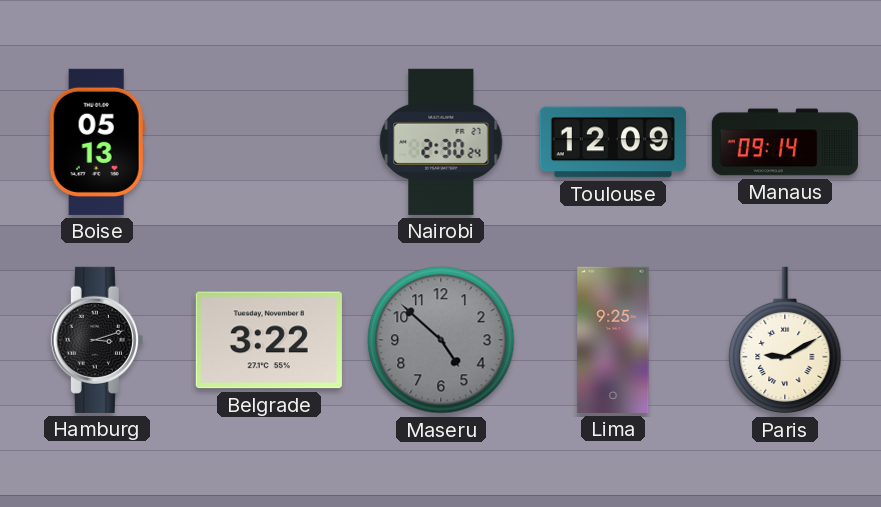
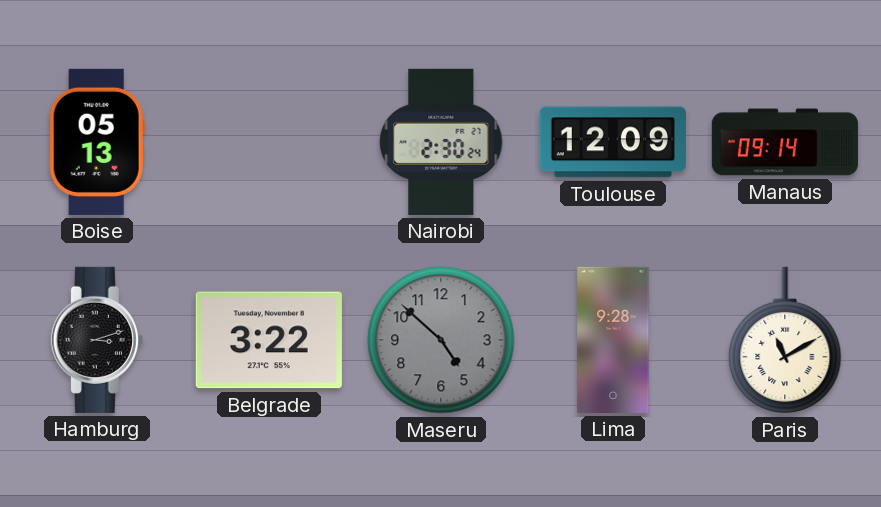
Lima: 9:25 -> 9:28
Paris: 9:10 -> 11:10
